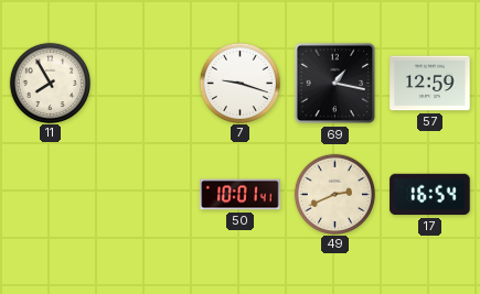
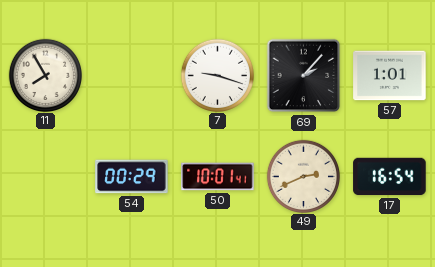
69: 1:17 -> 2:07
57: 12:59 -> 1:01
54: none -> 00:29
